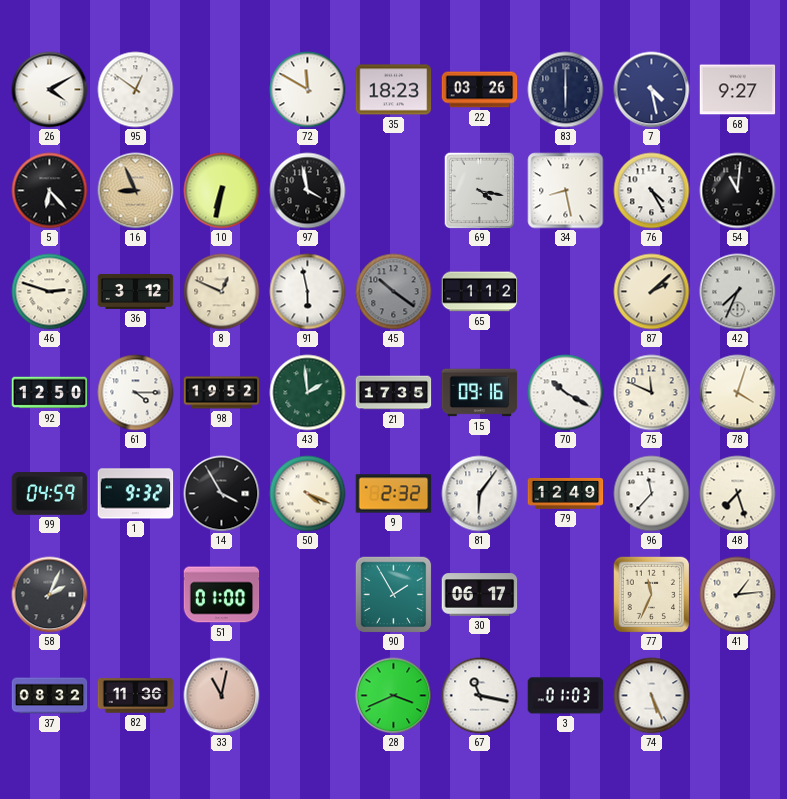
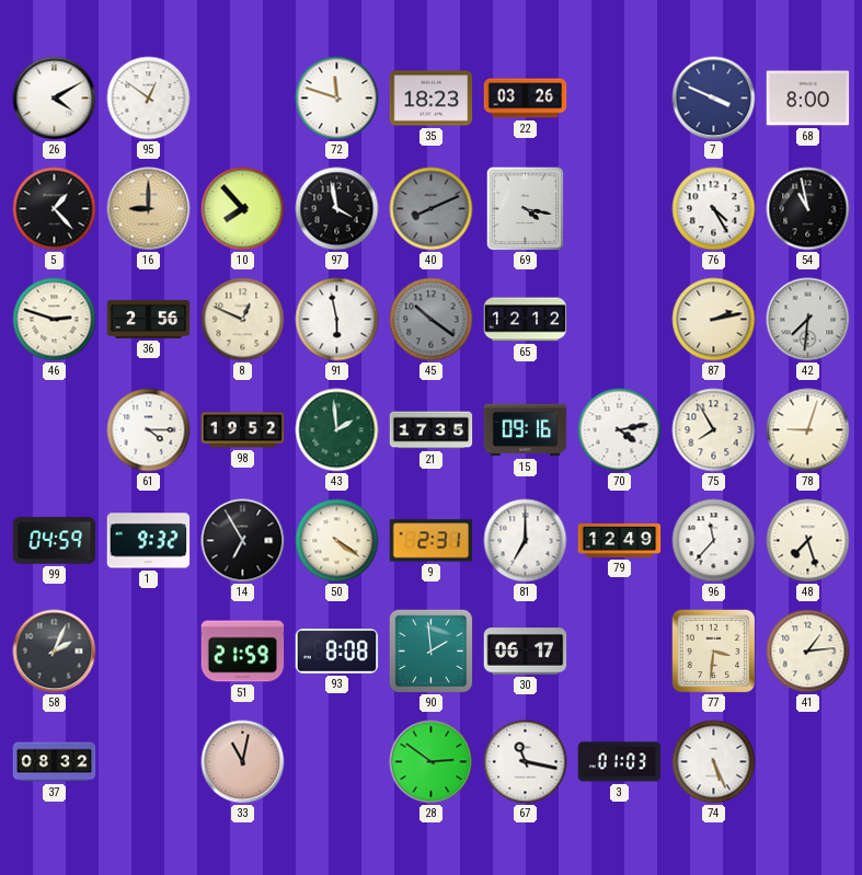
72: 11:50 -> 11:48
83: 6:00 -> none
7: 4:28 -> 3:49
68: 9:27 -> 8:00
5: 6:23 -> 1:23
16: 8:56 -> 9:00
10: 6:32 -> 7:53
40: none -> 8:11
34: 8:28 -> none
54: 11:01 -> 10:58
36: 3:12 -> 2:56
65: 1:12 -> 12:12
87: 2:08 -> 2:13
42: 7:34 -> 7:31
92: 12:50 -> none
70: 10:20 -> 4:13
75: 11:49 -> 7:55
78: 4:03 -> 9:03
14: 3:55 -> 6:55
50: 4:19 -> 4:21
9: 2:32 -> 2:31
81: 6:06 -> 7:00
51: 01:00 -> 21:59
93: none -> 8:08
90: 1:55 -> 1:59
77: 11:34 -> 3:31
82: 11:36 -> none
28: 3:41 -> 2:51
